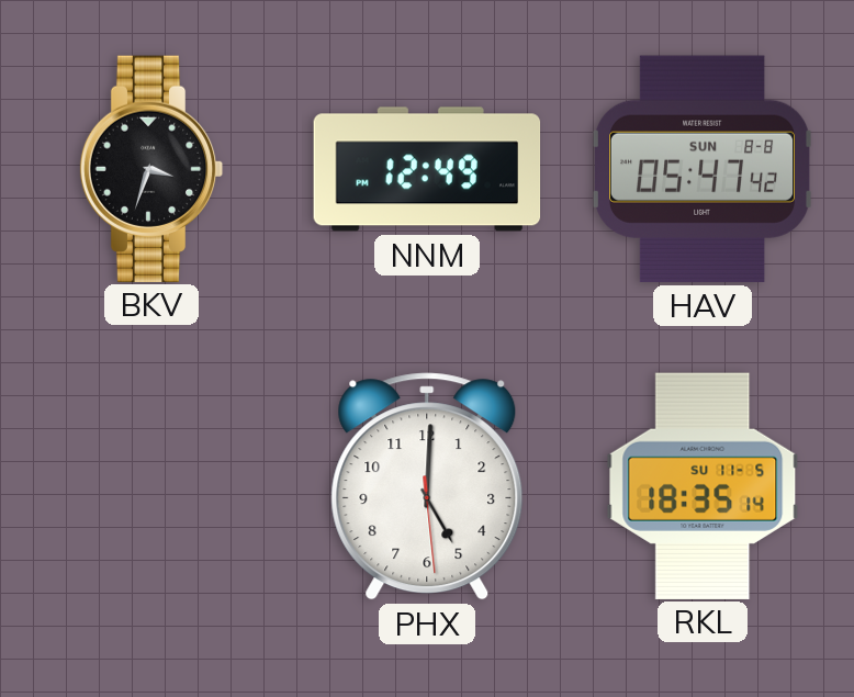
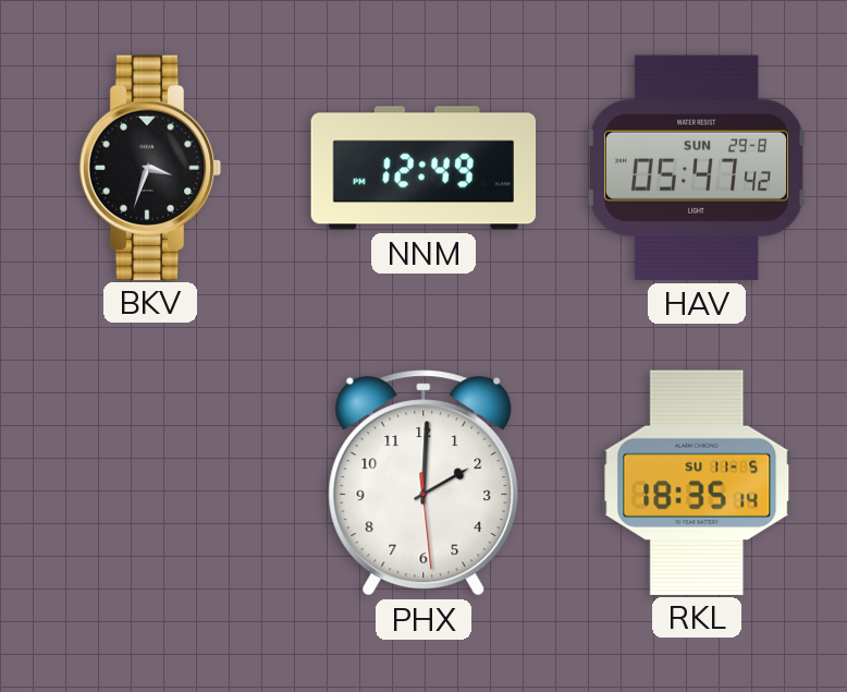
HAV date: SUN 8-8 -> SUN 29-8
PHX: 5:00 -> 2:00
